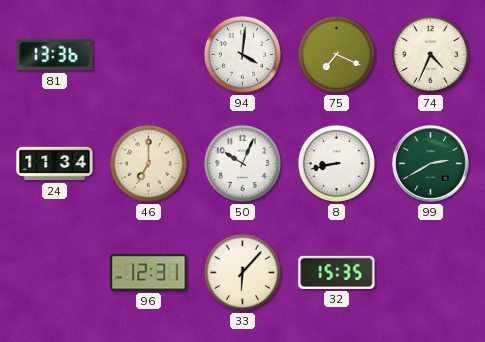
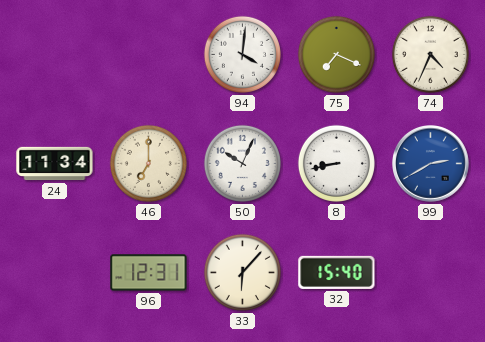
81: 13:36 -> none
99 dial: green -> blue
32: 15:35 -> 15:40
